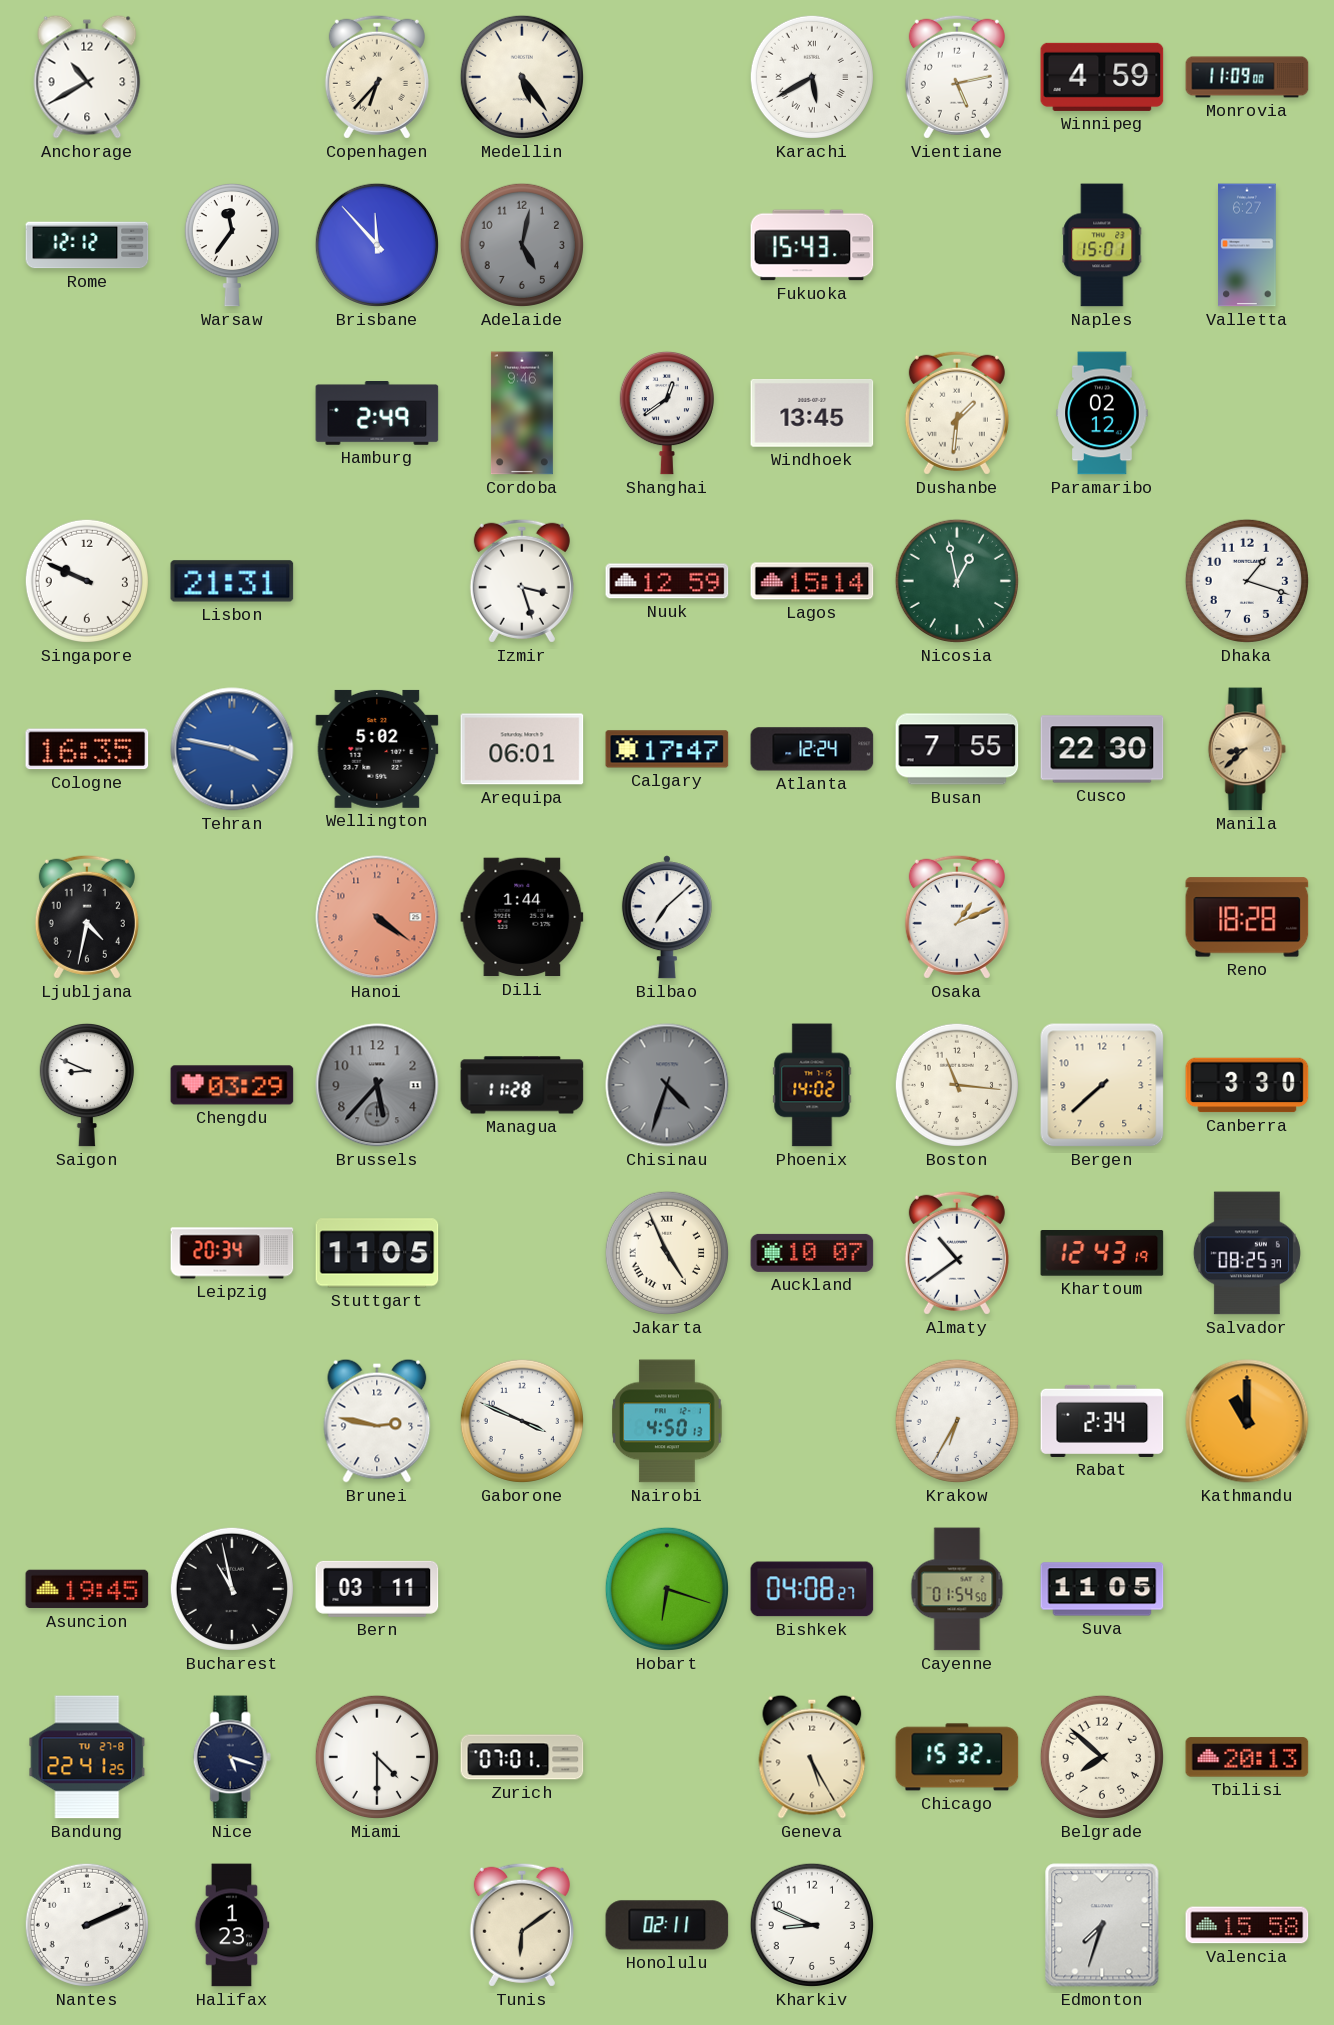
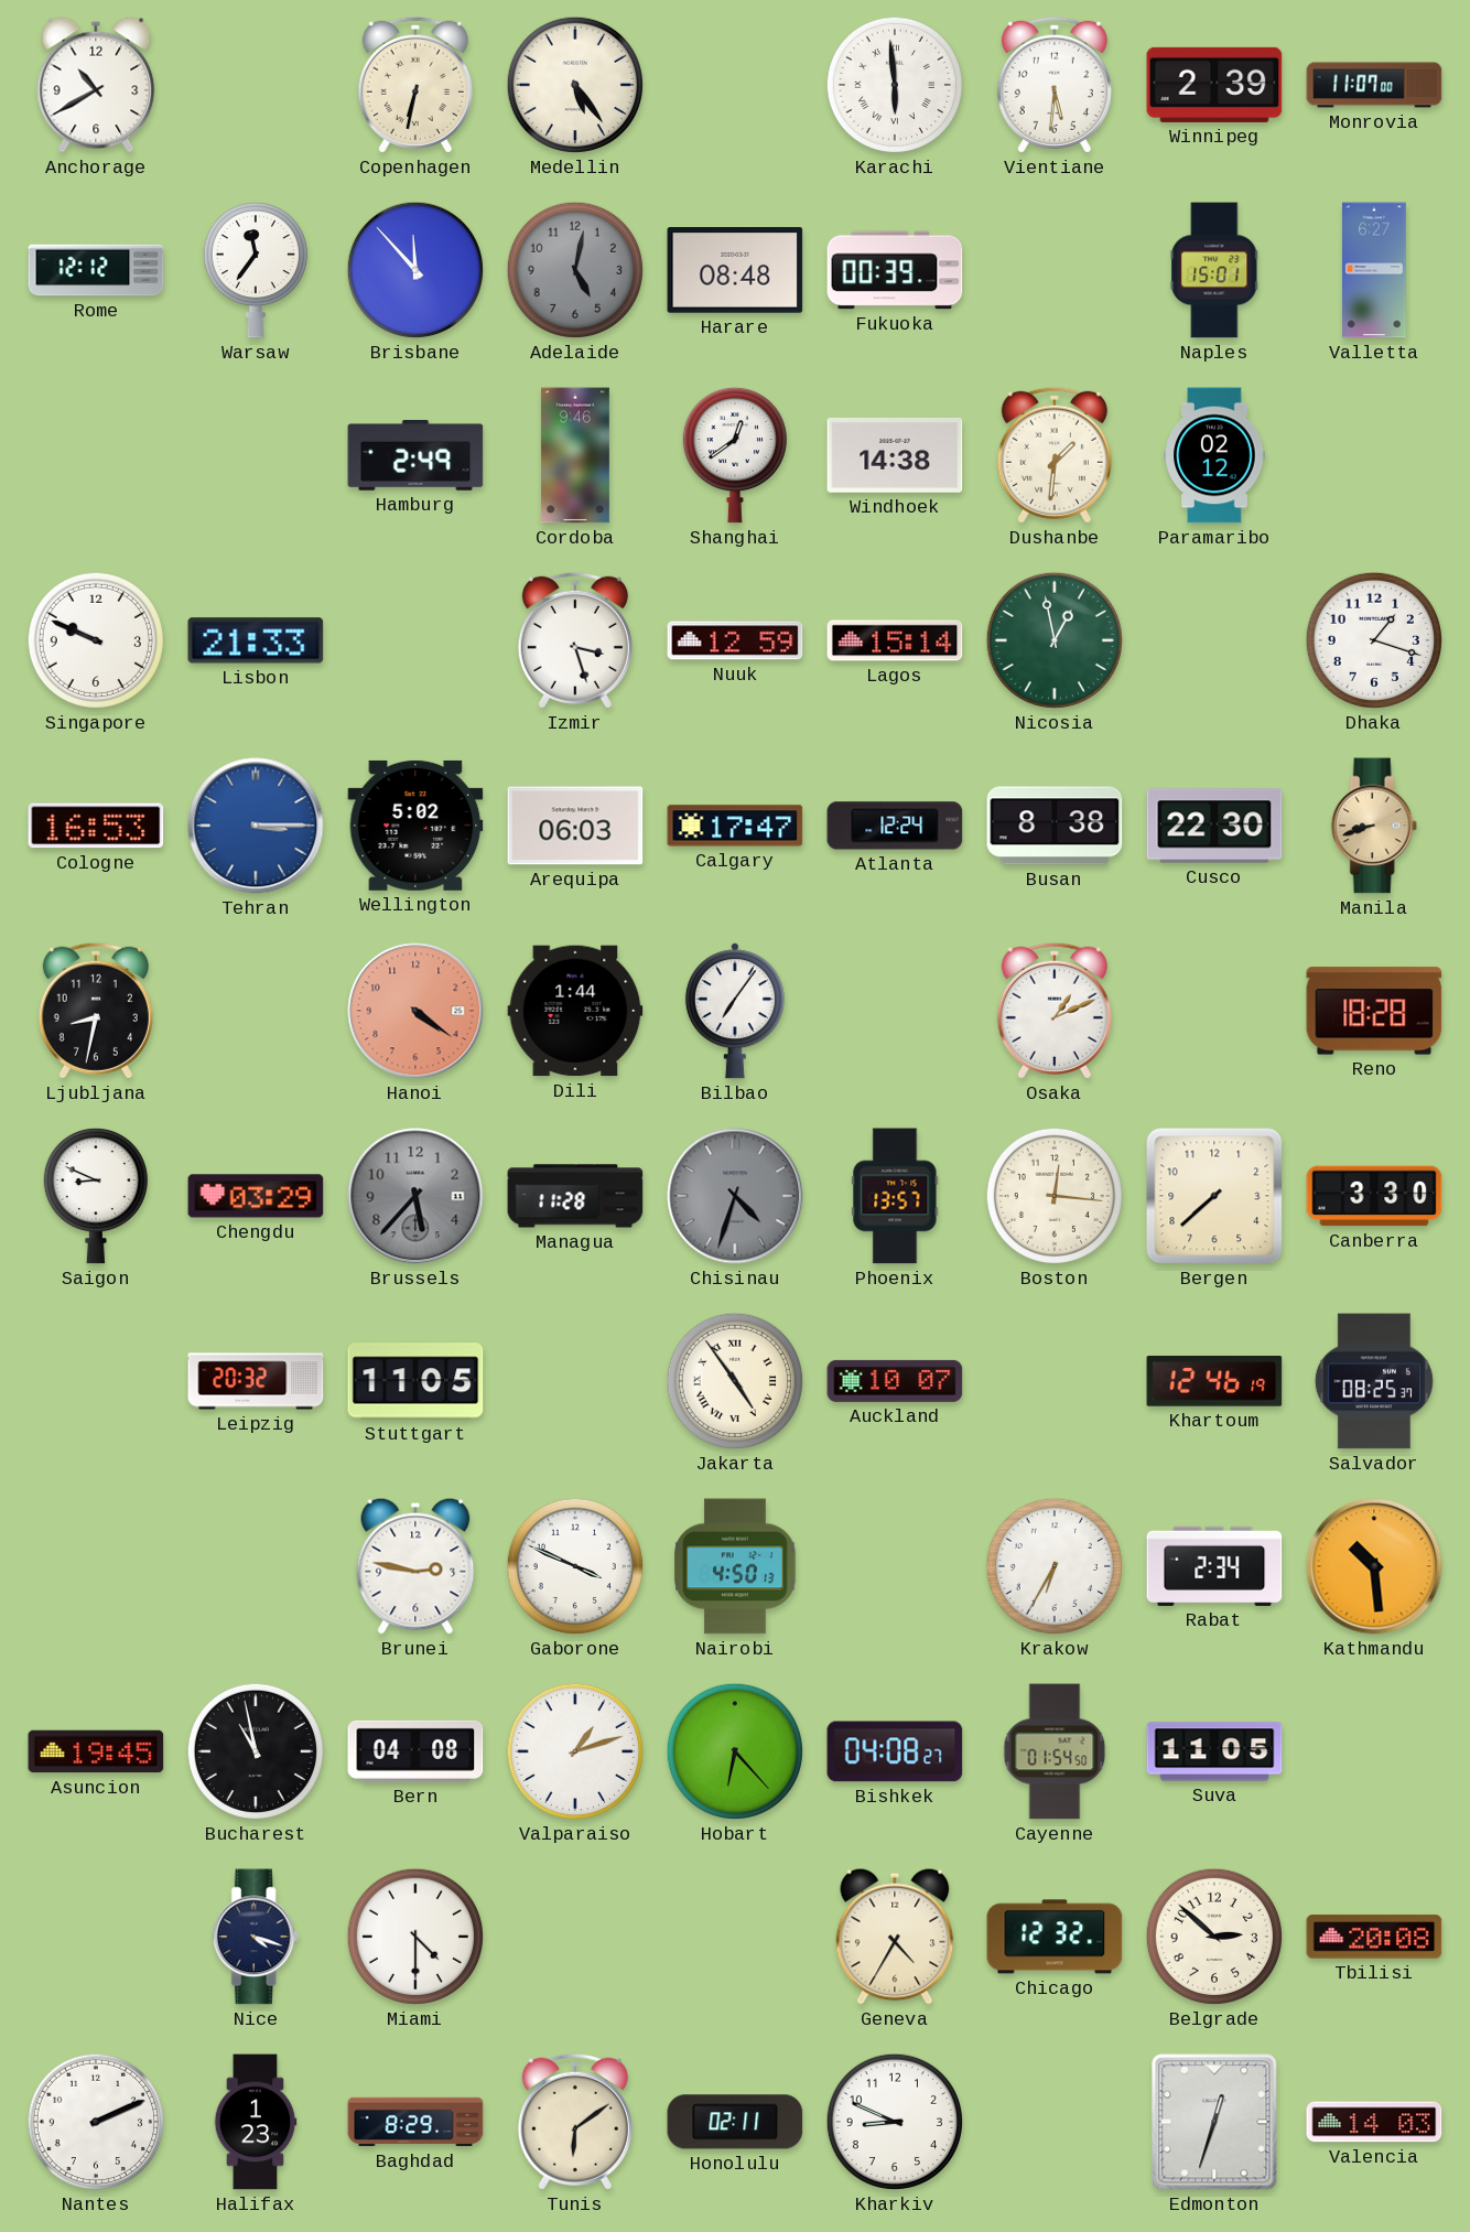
Copenhagen: 6:37 -> 6:32
Karachi: 5:40 -> 5:59
Vientiane: 5:13 -> 5:31
Winnipeg: 4:59 -> 2:39
Monrovia: 11:09 -> 11:07
Harare: none -> 08:48
Fukuoka: 15:43 -> 00:39
Windhoek: 13:45 -> 14:38
Lisbon: 21:31 -> 21:33
Cologne: 16:35 -> 16:53
Tehran: 3:47 -> 3:15
Arequipa: 06:01 -> 06:03
Busan: 7:55 -> 8:38
Manila: 8:38 -> 8:42
Ljubljana: 4:32 -> 8:32
Bilbao: 7:08 -> 7:06
Phoenix: 14:02 -> 13:57
Boston: 11:16 -> 12:16
Leipzig: 20:34 -> 20:32
Jakarta: 4:56 -> 4:54
Almaty: 10:39 -> none
Khartoum: 12:43 -> 12:46
Kathmandu: 11:00 -> 10:29
Bern: 03:11 -> 04:08
Valparaiso: none -> 1:12
Hobart: 6:18 -> 6:23
Bandung: 22:41 -> none
Nice: 5:18 -> 4:18
Zurich: 07:01 -> none
Geneva: 5:25 -> 4:35
Chicago: 15:32 -> 12:32
Belgrade: 7:52 -> 2:52
Tbilisi: 20:13 -> 20:08
Baghdad: none -> 8:29
Edmonton: 7:33 -> 12:33
Valencia: 15:58 -> 14:03
